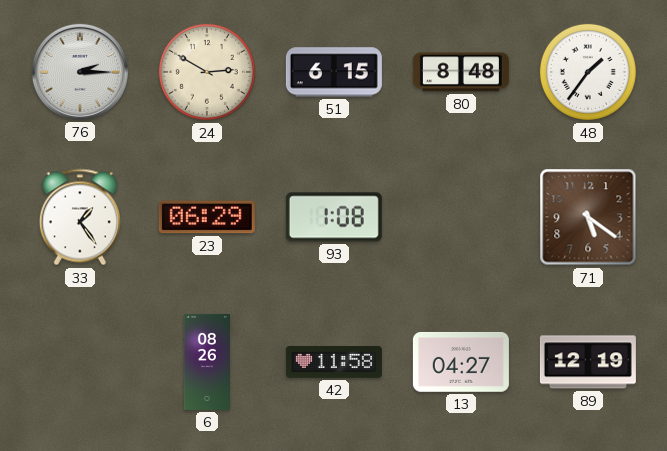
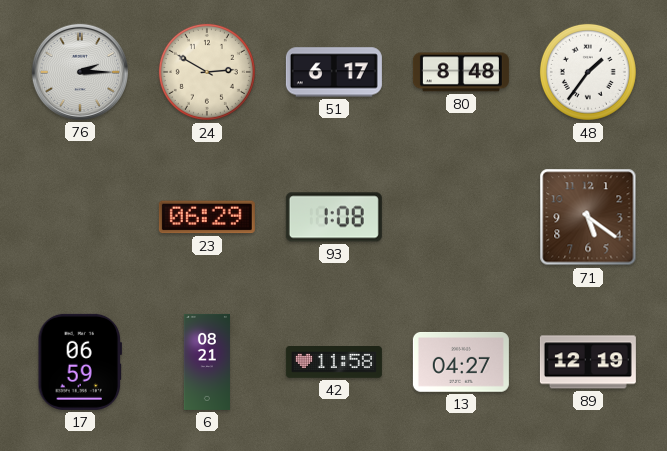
51: 6:15 -> 6:17
33: 1:24 -> none
17: none -> 06:59
6: 08:26 -> 08:21
